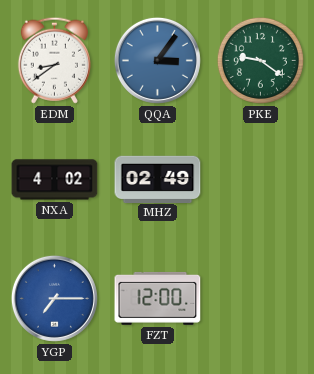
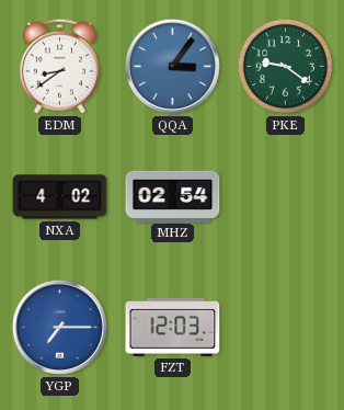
MHZ: 02:49 -> 02:54
FZT: 12:00 -> 12:03
